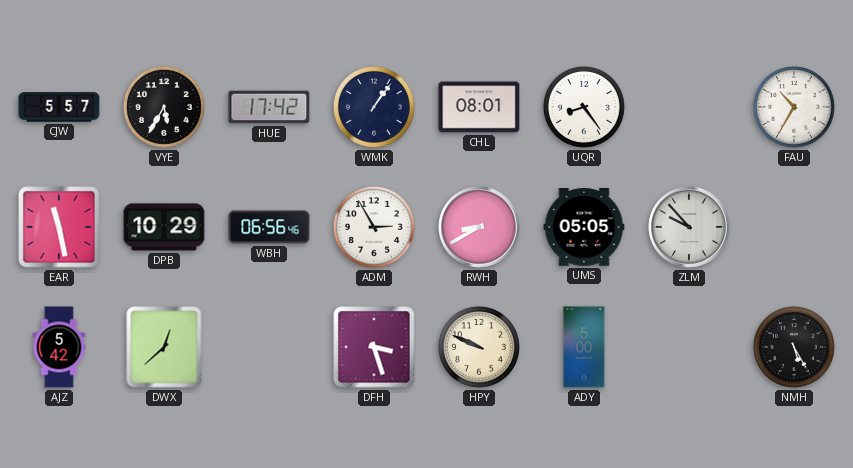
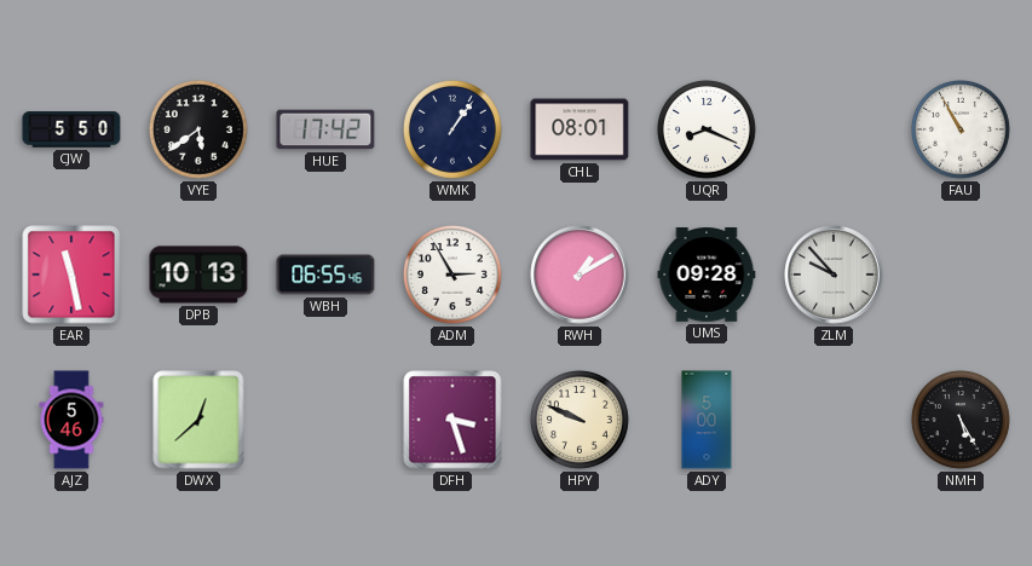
CJW: 5:57 -> 5:50
VYE: 5:35 -> 5:39
UQR: 8:24 -> 8:19
FAU: 10:35 -> 10:55
DPB: 10:29 -> 10:13
WBH: 06:56 -> 06:55
RWH: 8:40 -> 1:10
UMS: 05:05 -> 09:28
AJZ: 5:42 -> 5:46
